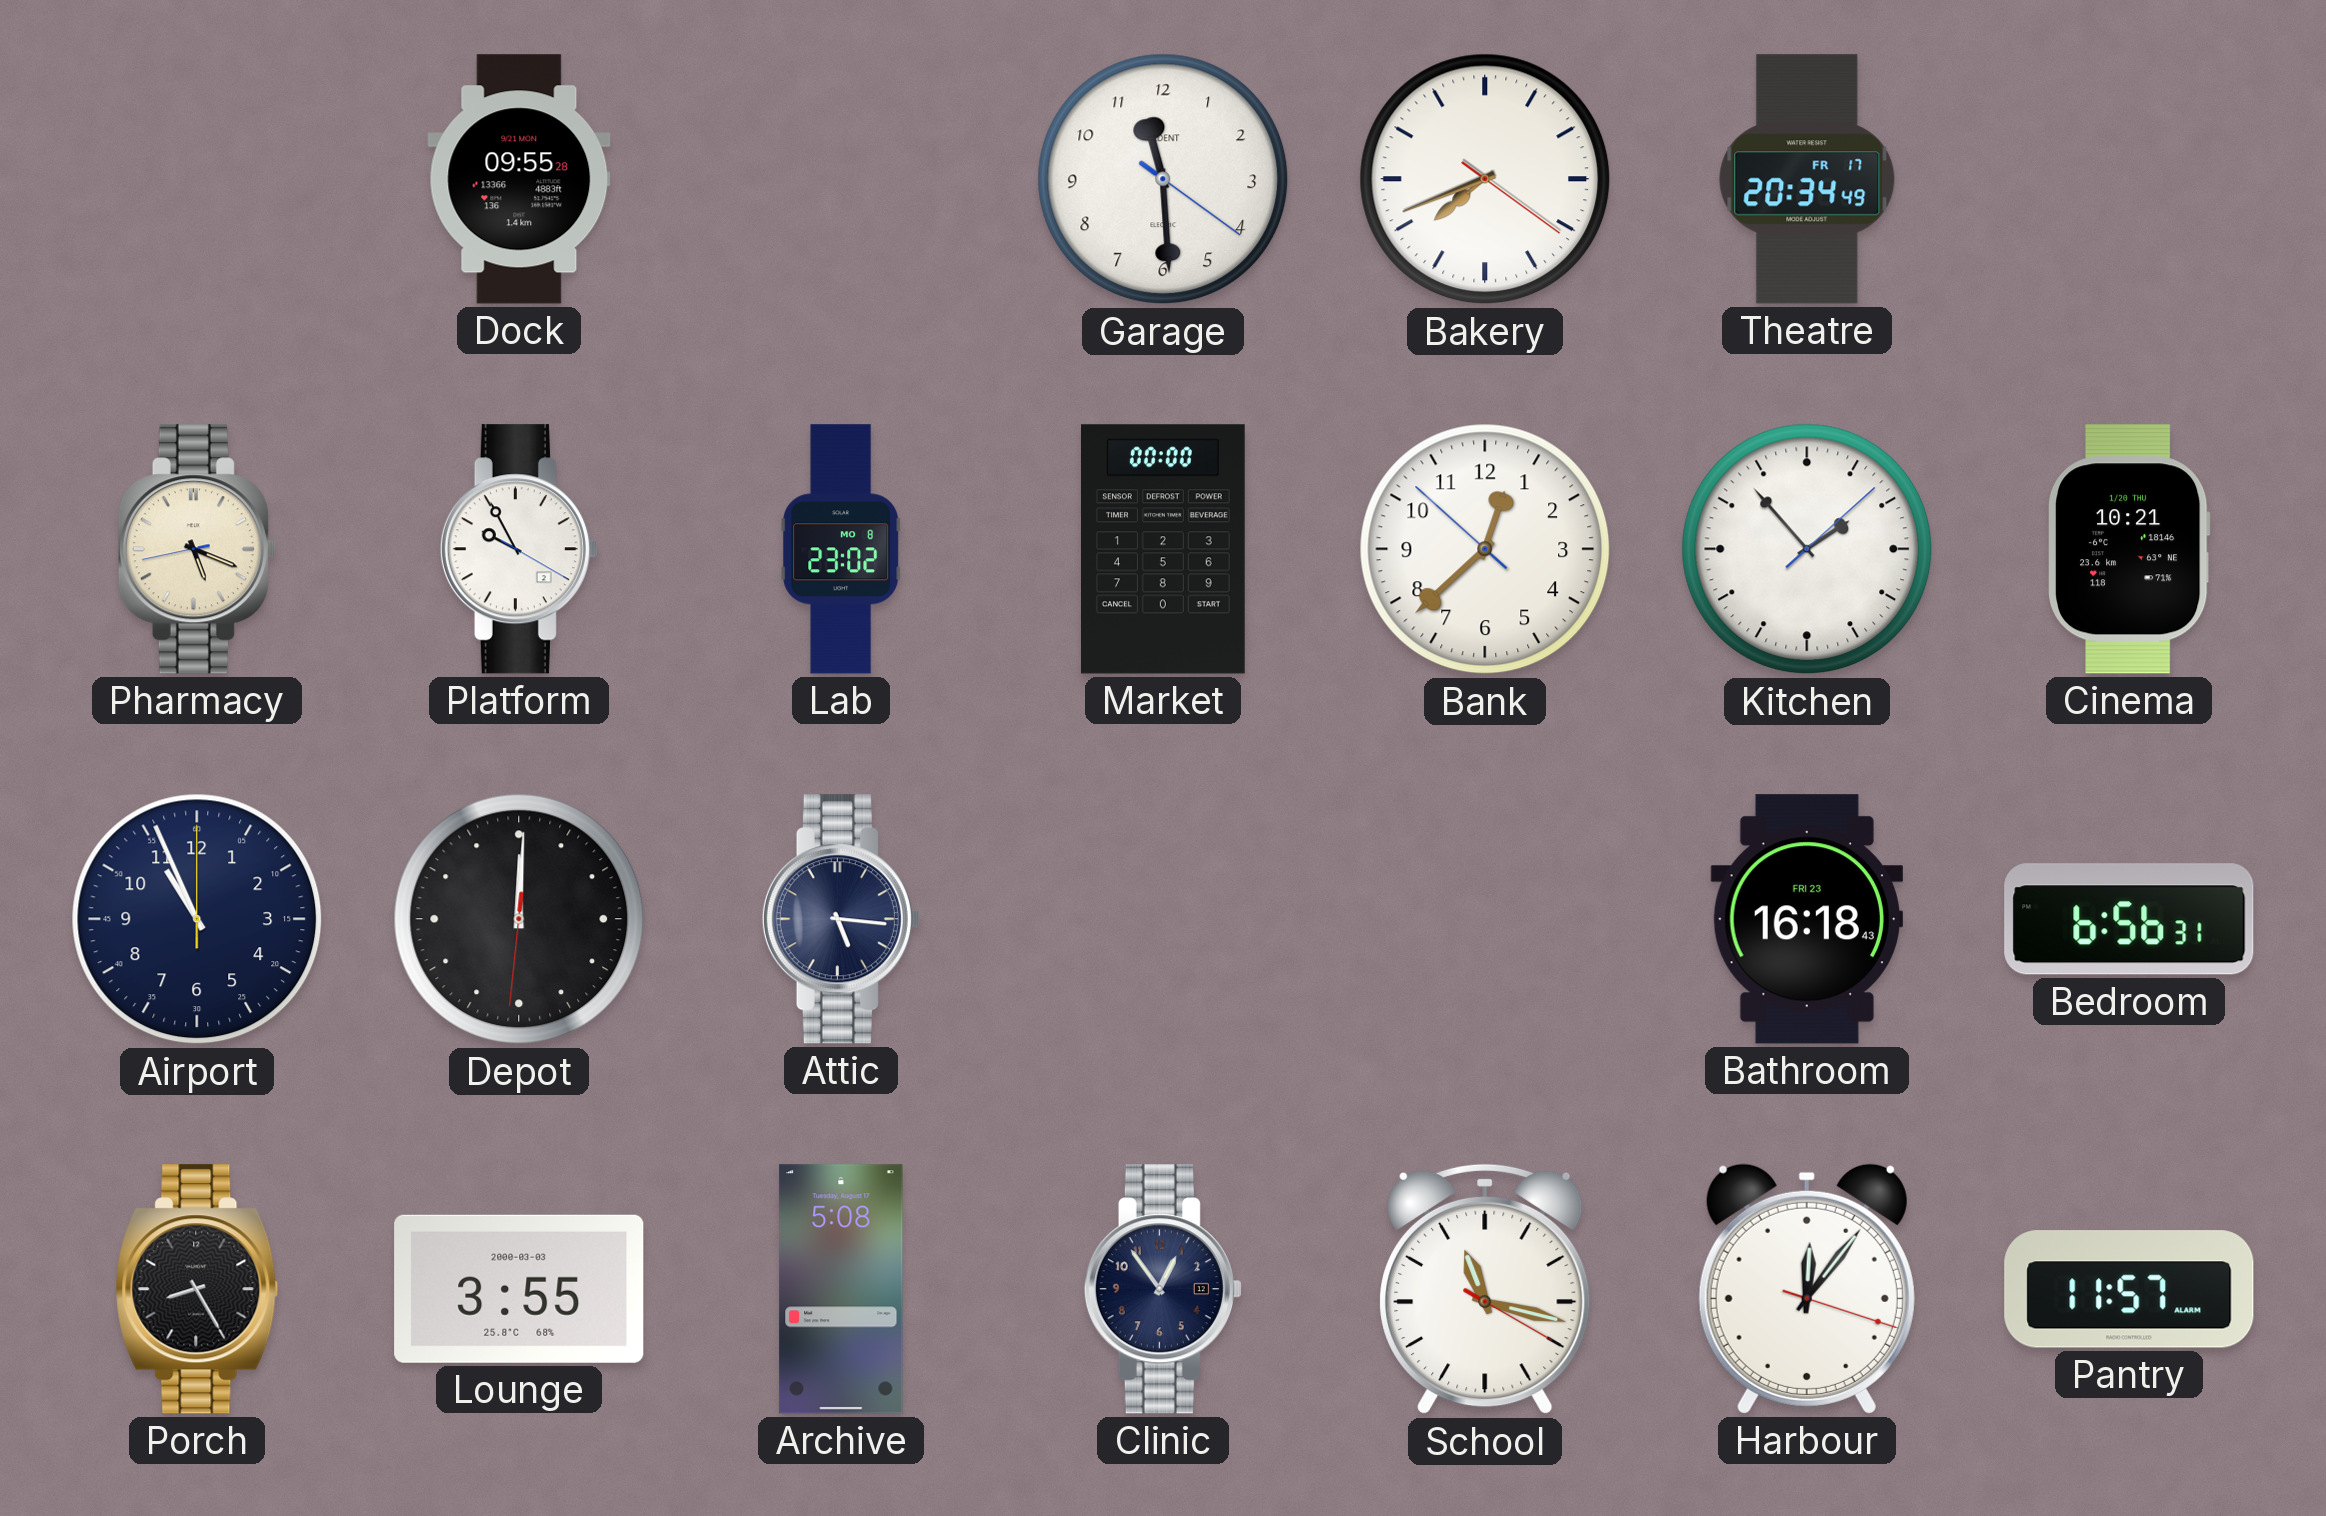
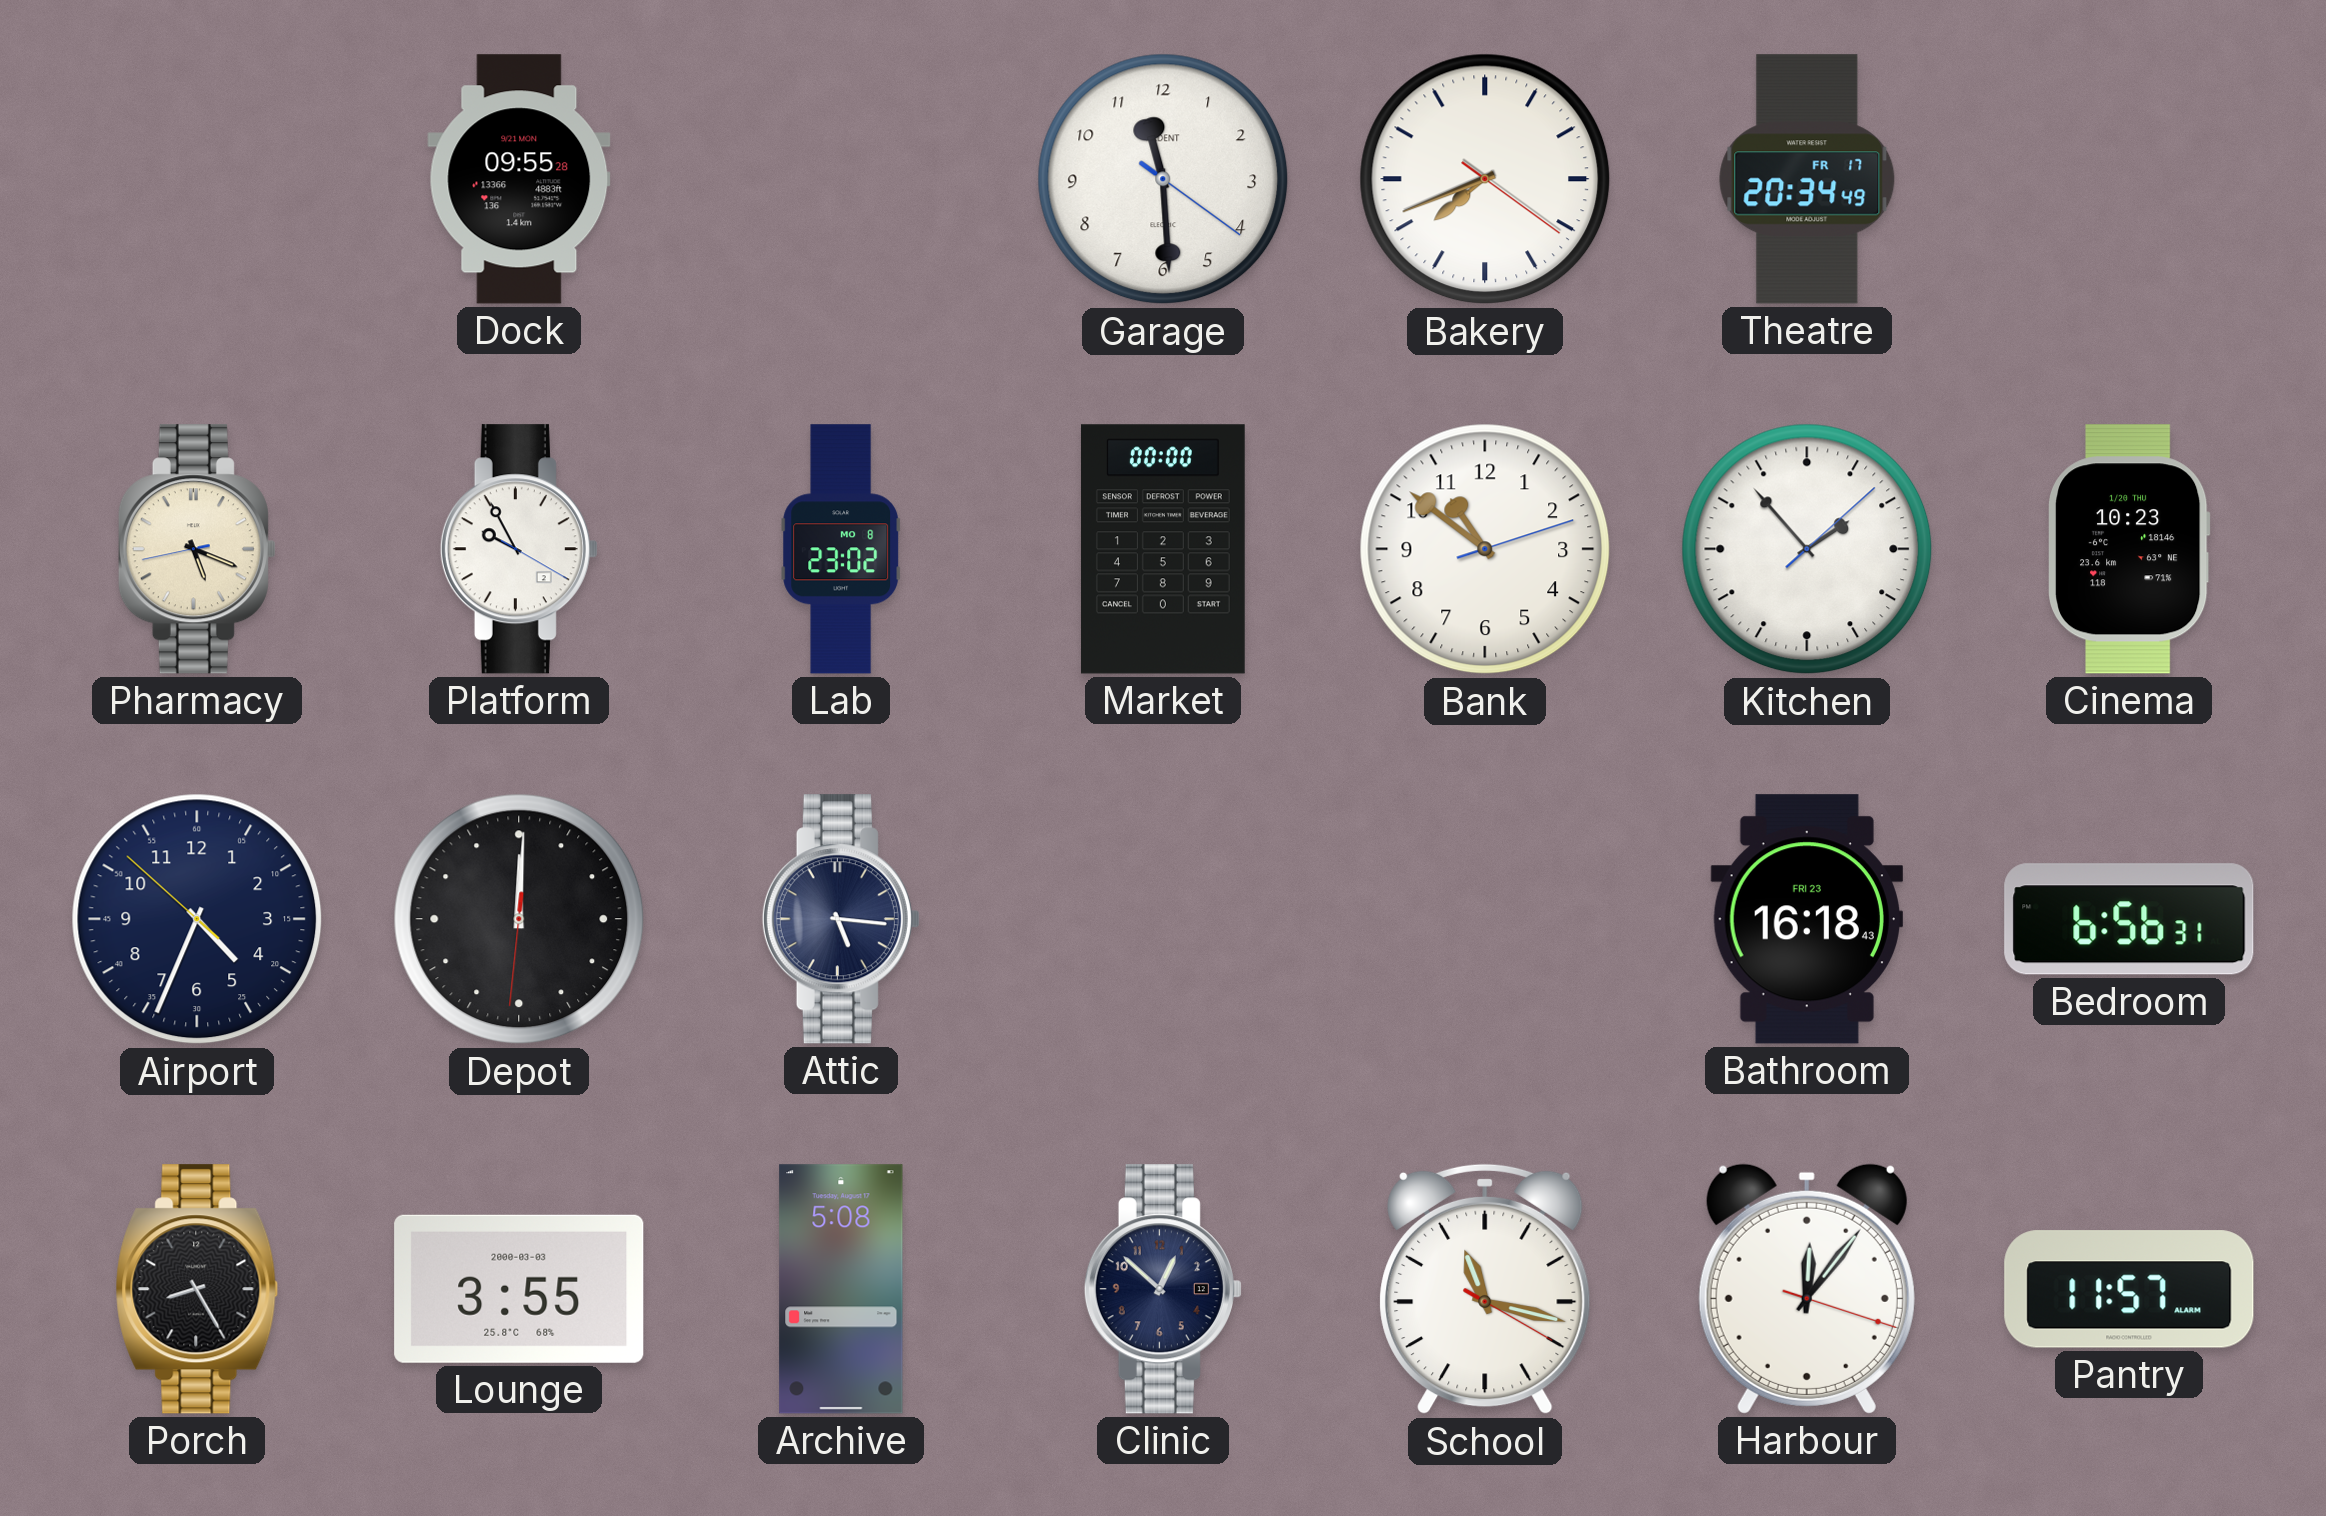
Bank: 12:37 -> 10:51
Cinema: 10:21 -> 10:23
Airport: 10:56 -> 4:33
Clinic: 12:54 -> 12:52
